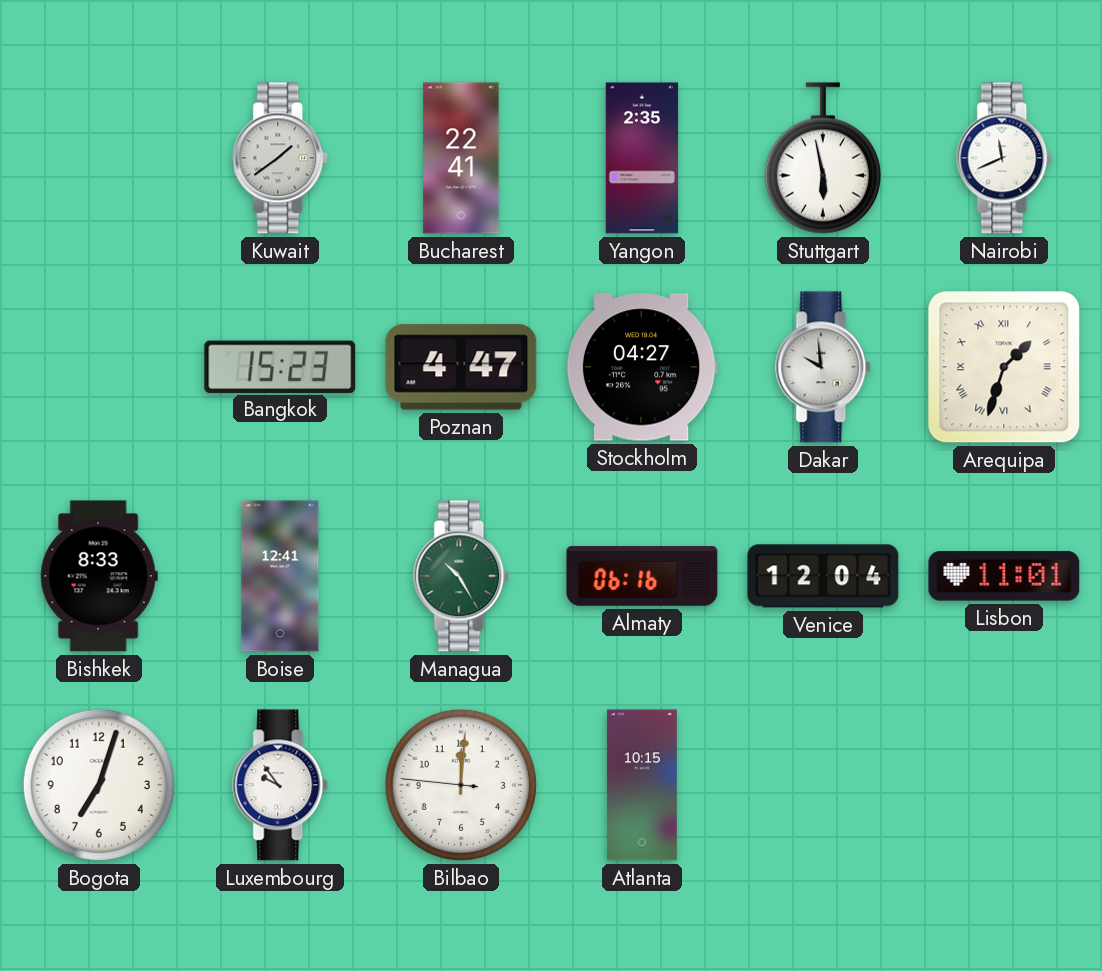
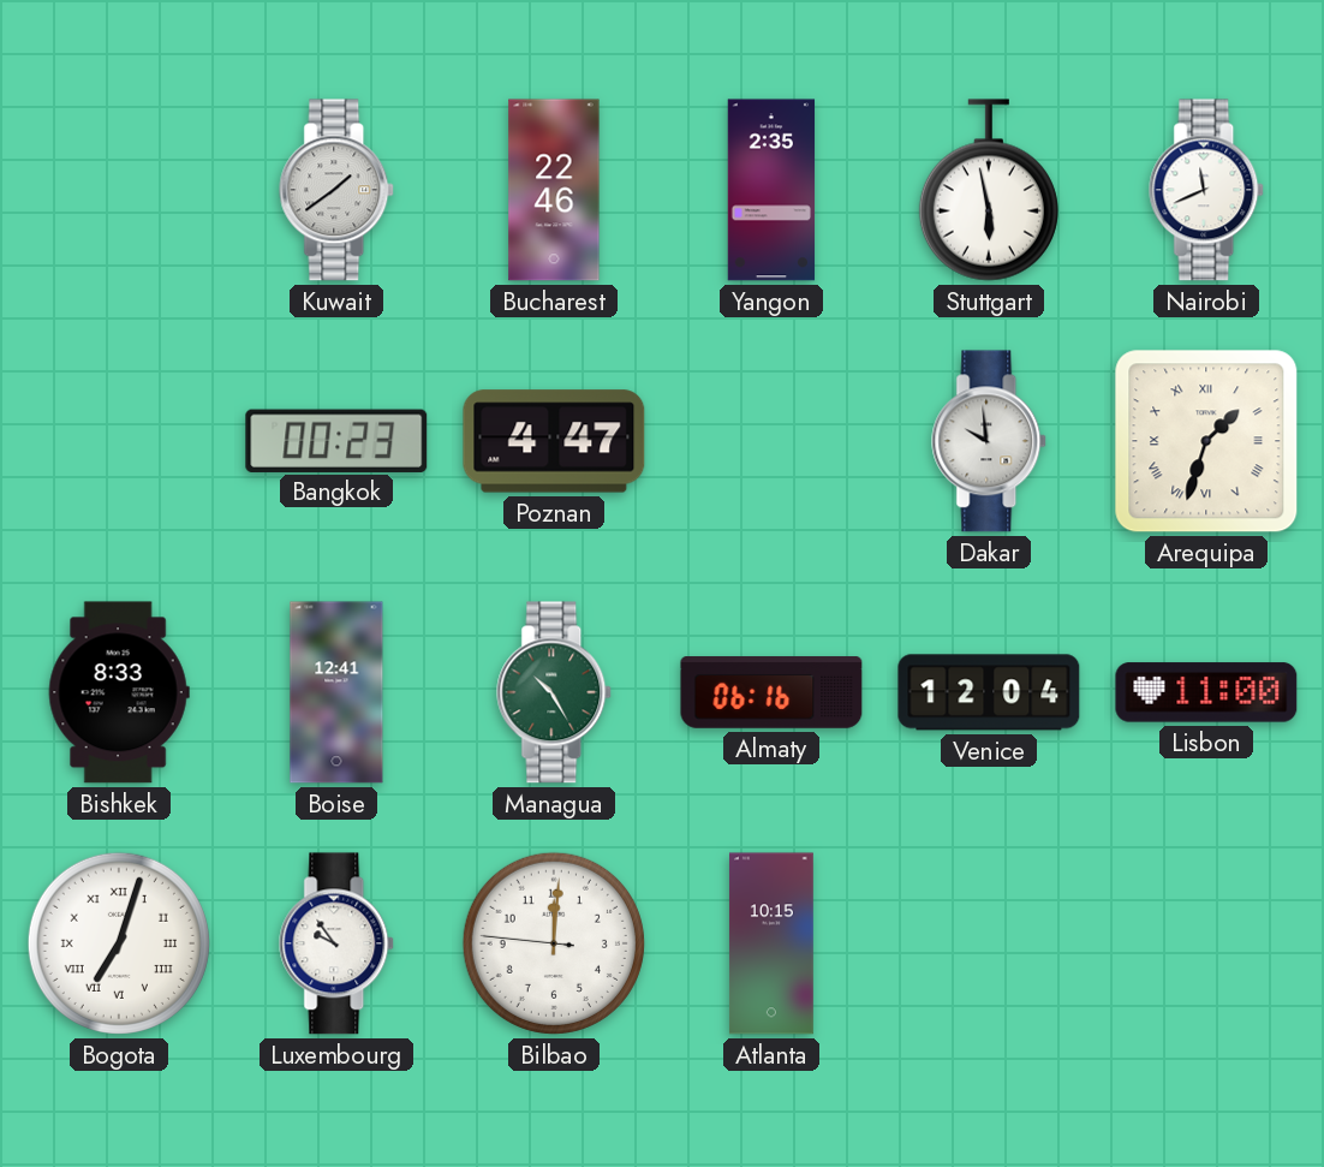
Bucharest: 22:41 -> 22:46
Bangkok: 15:23 -> 00:23
Stockholm: 04:27 -> none
Lisbon: 11:01 -> 11:00
Bogota numerals: Arabic -> Roman
